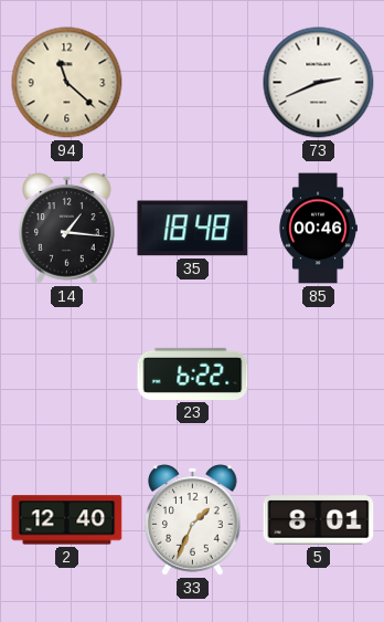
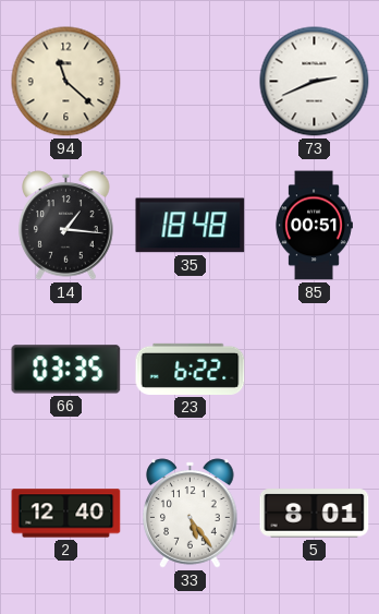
85: 00:46 -> 00:51
66: none -> 03:35
33: 1:34 -> 5:24
